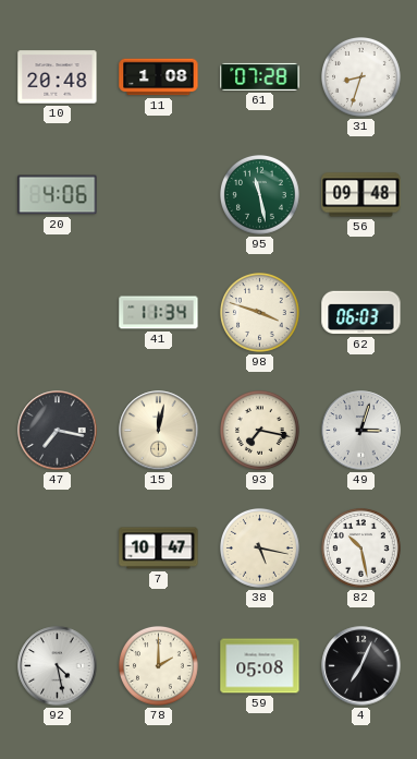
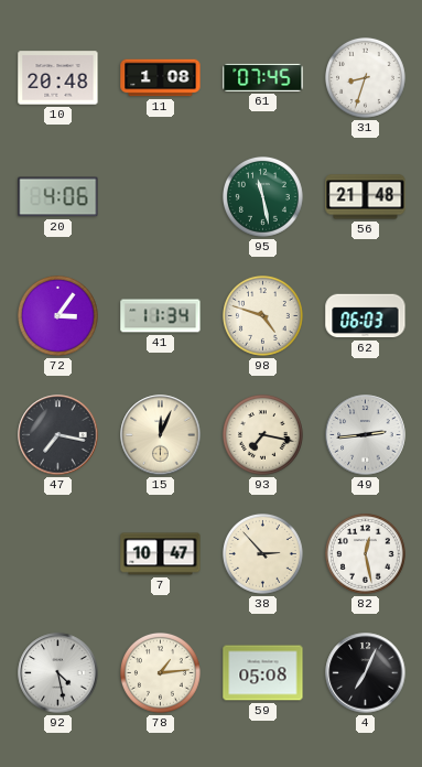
61: 07:28 -> 07:45
56: 09:48 -> 21:48
72: none -> 3:06
98: 3:48 -> 4:48
15: 12:02 -> 12:04
49: 3:03 -> 2:44
38: 5:17 -> 2:53
82: 10:28 -> 12:28
78: 2:00 -> 1:14
